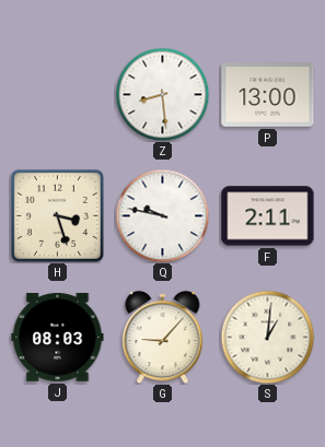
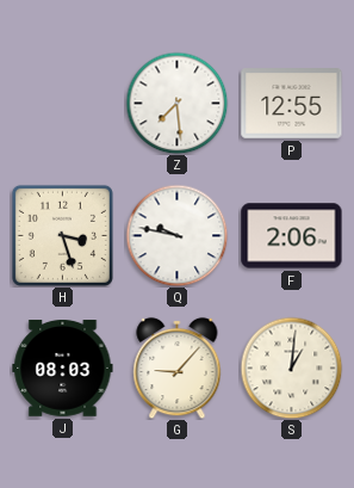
Z: 8:29 -> 7:29
P: 13:00 -> 12:55
F: 2:11 -> 2:06
